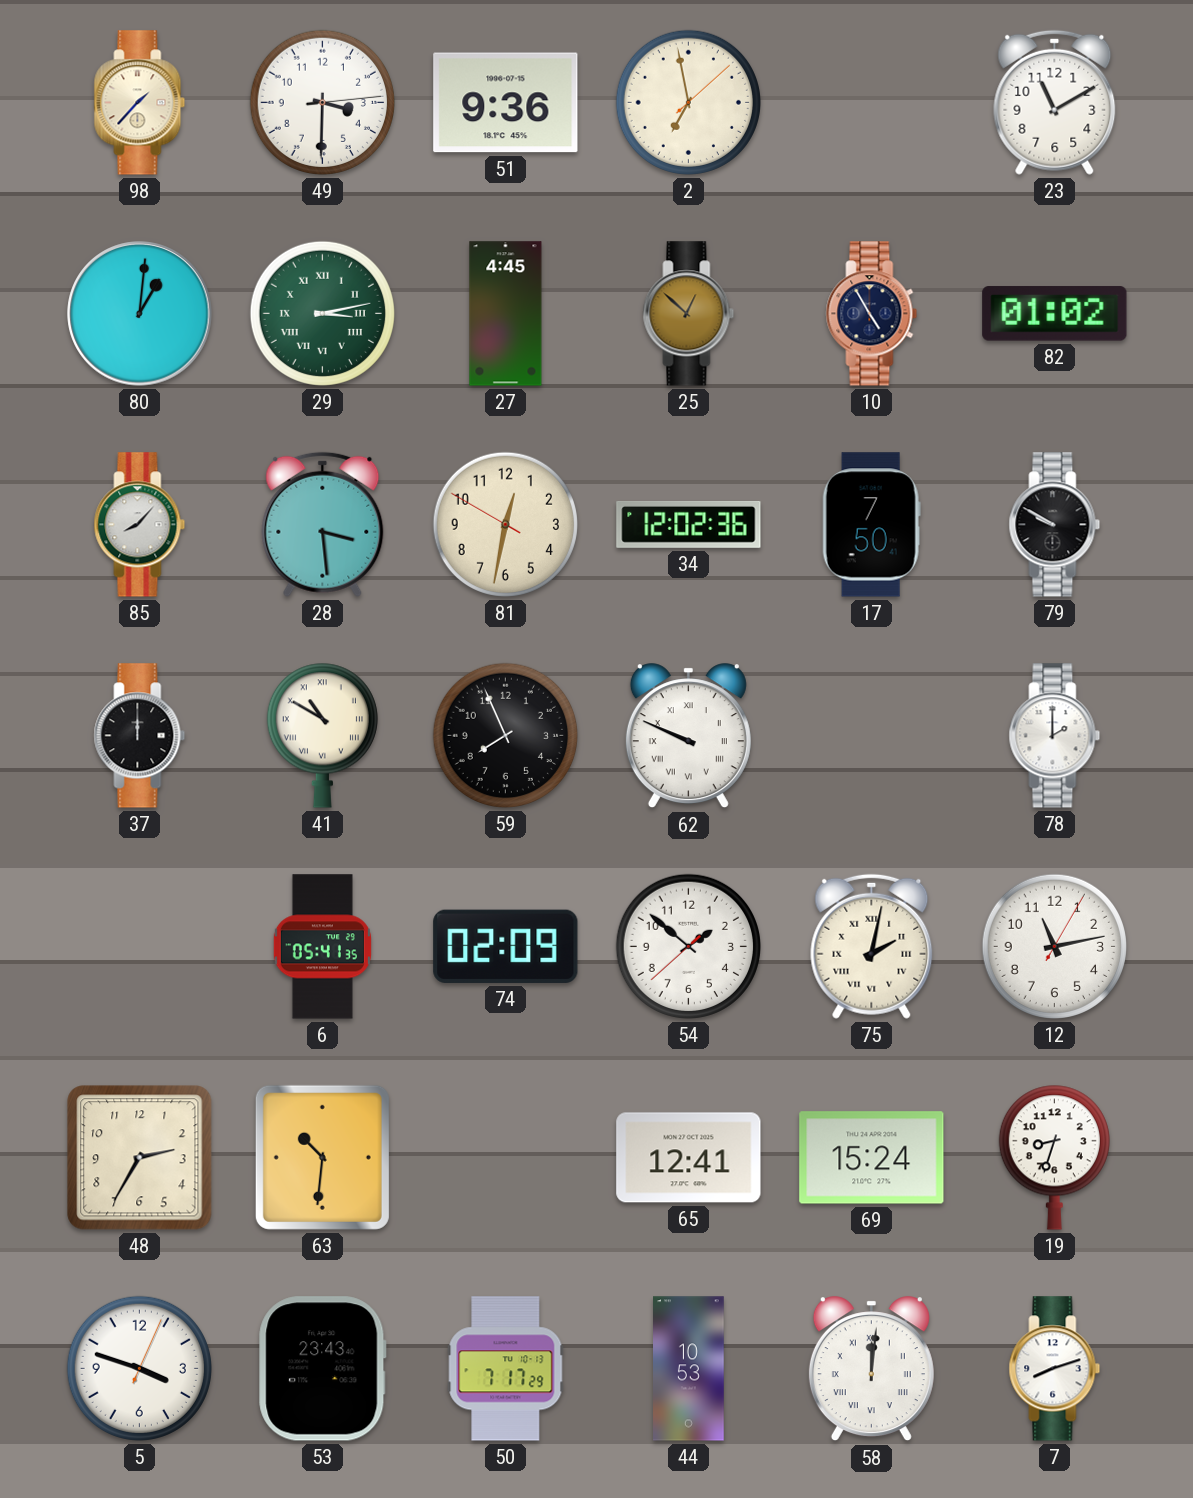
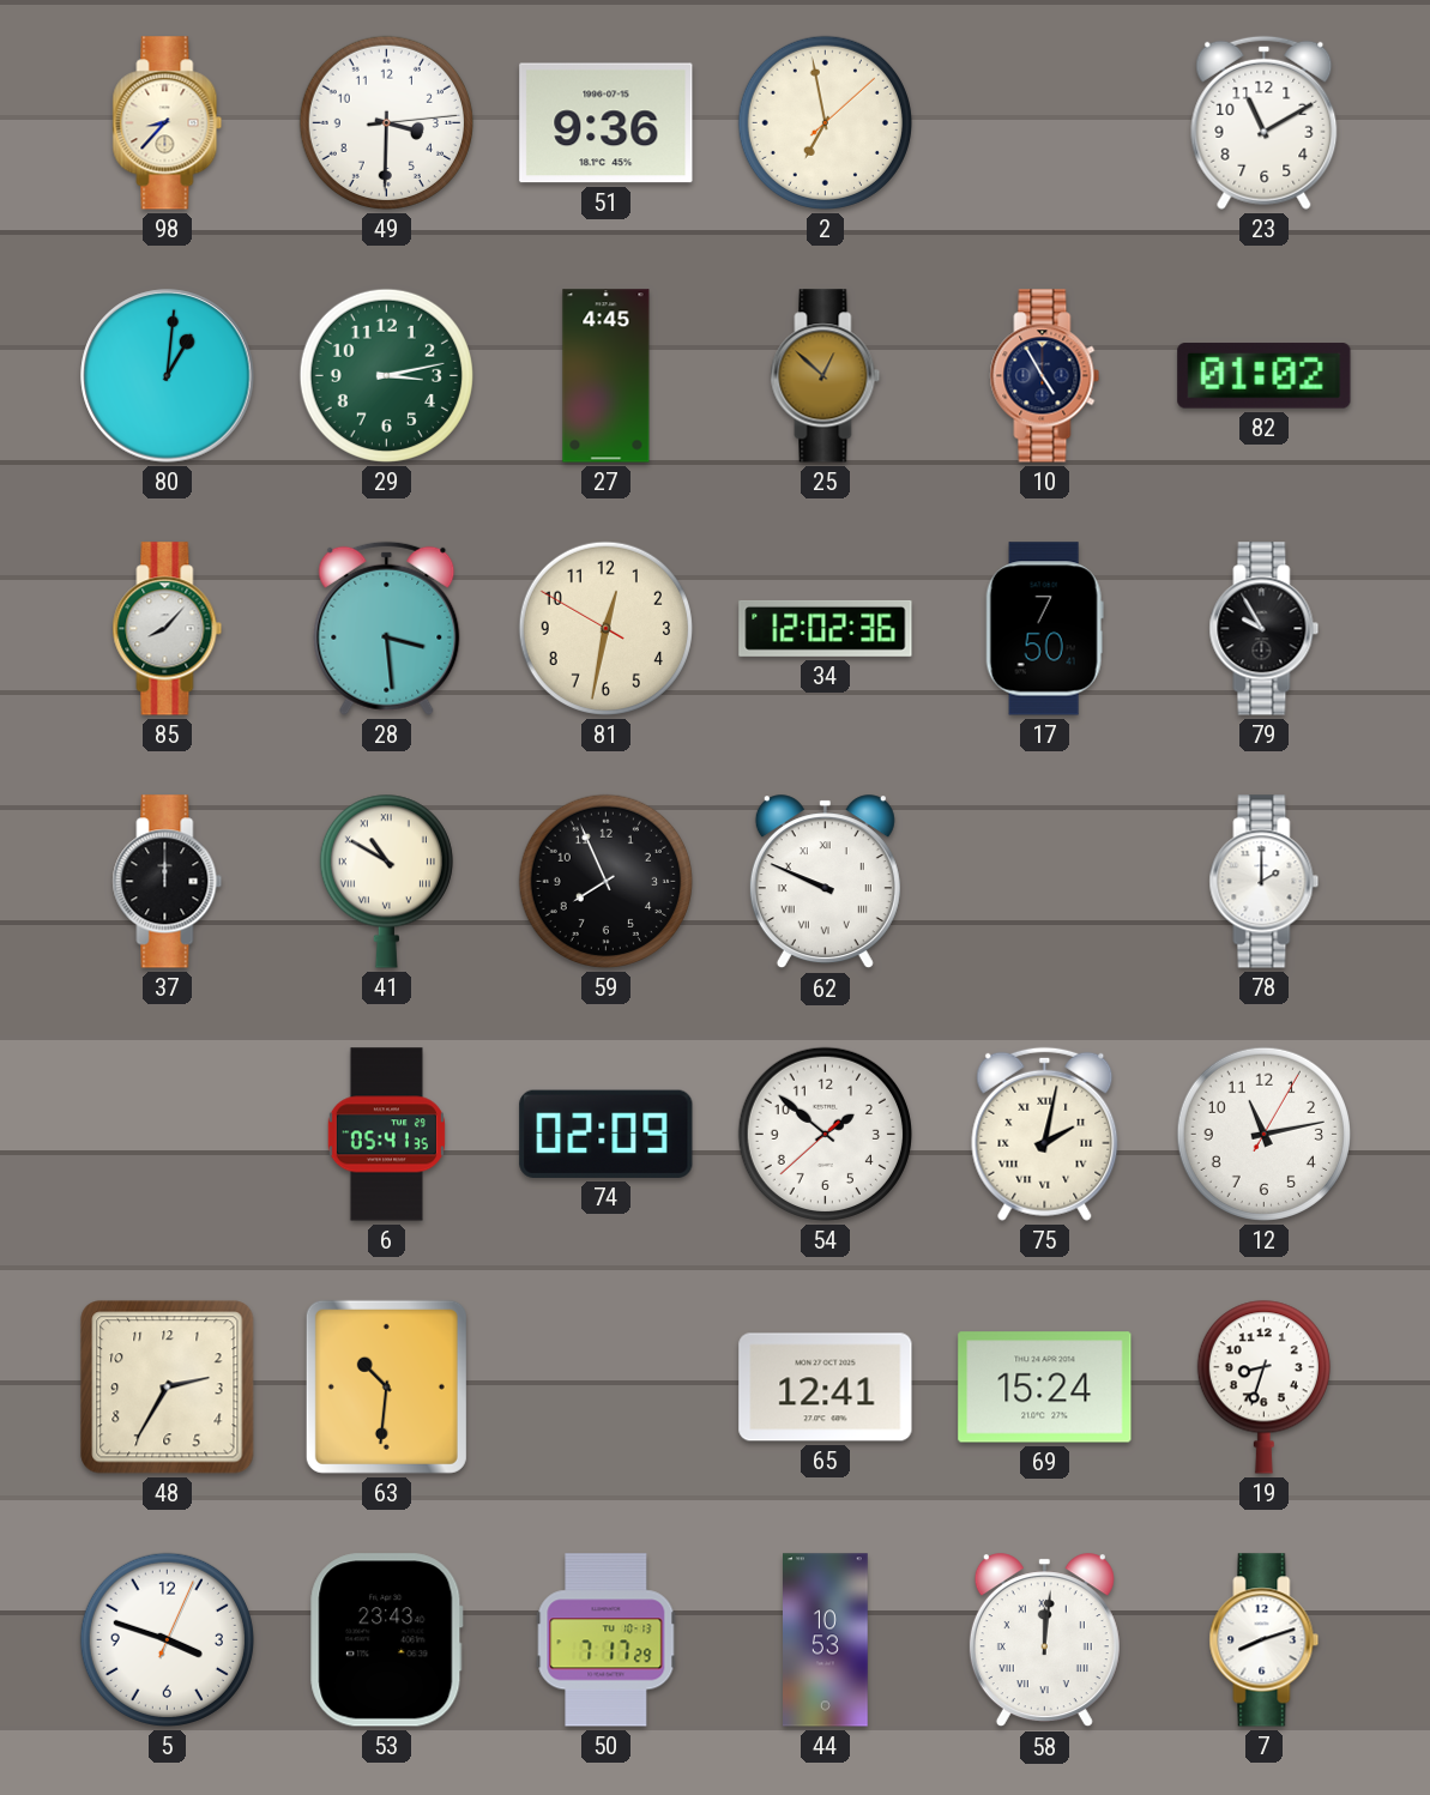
98: 1:37 -> 8:37
29 numerals: Roman -> Arabic
79: 9:50 -> 9:55
